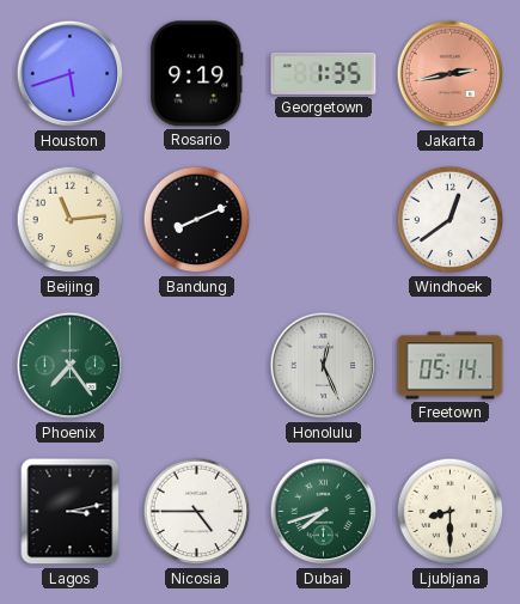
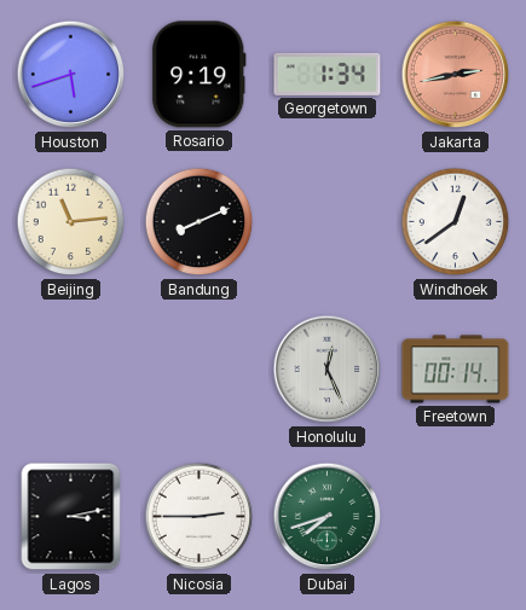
Georgetown: 1:35 -> 1:34
Phoenix: 7:24 -> none
Freetown: 05:14 -> 00:14
Nicosia: 4:45 -> 2:45
Ljubljana: 8:30 -> none
